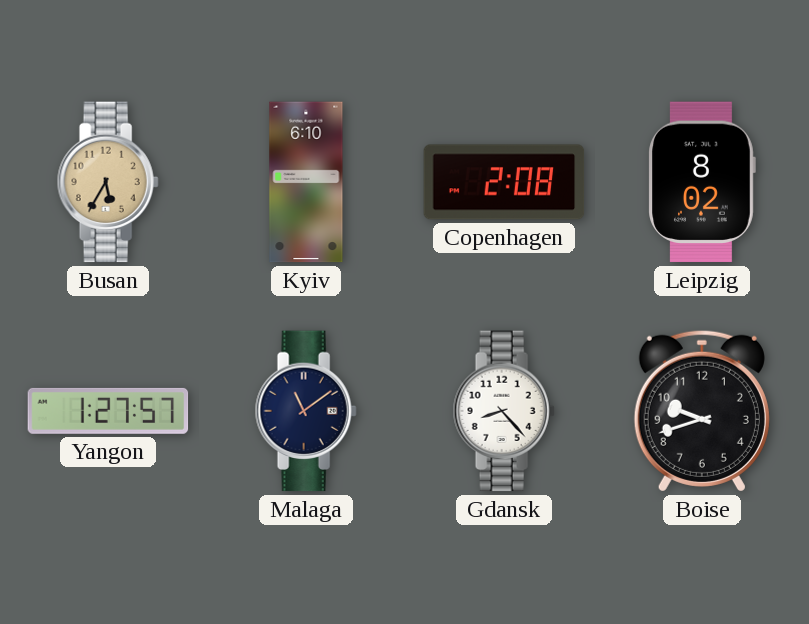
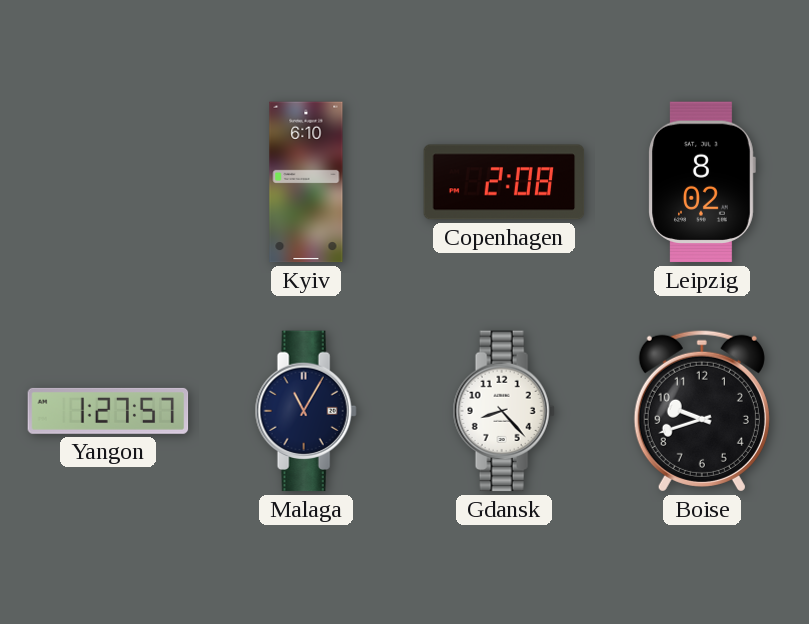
Busan: 5:35 -> none
Malaga: 11:09 -> 11:05
